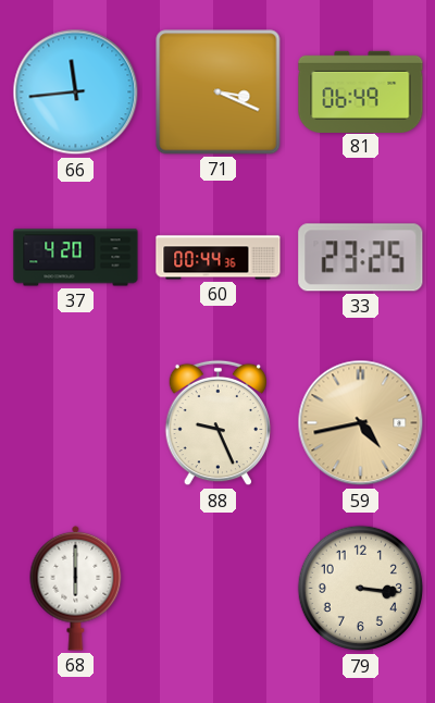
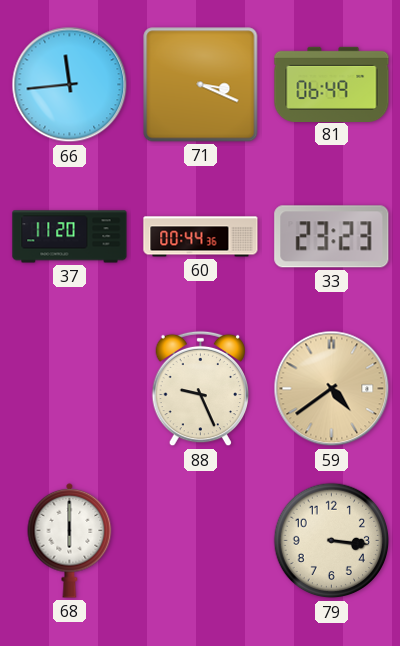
37: 4:20 -> 11:20
33: 23:25 -> 23:23
59: 4:43 -> 4:39
